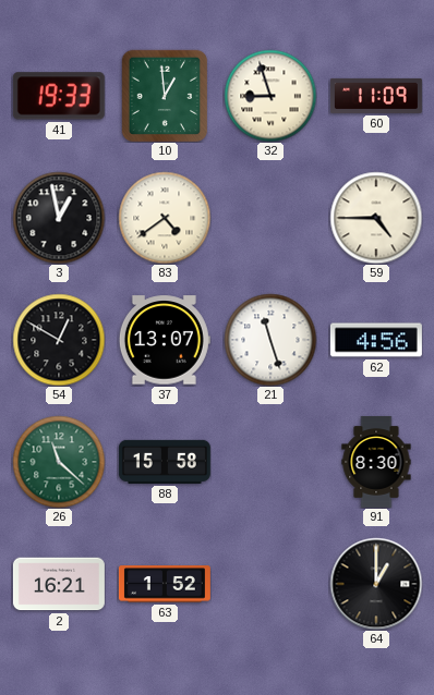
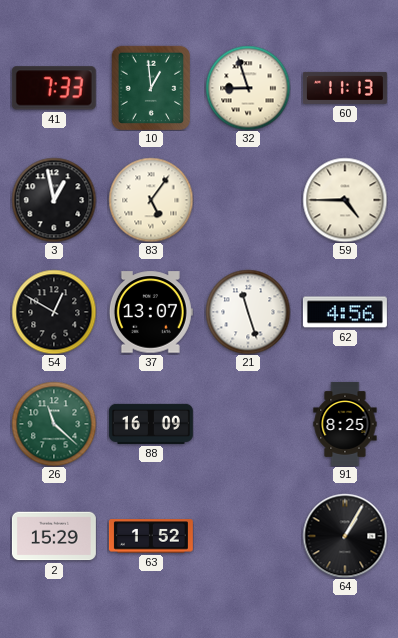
41: 19:33 -> 7:33
60: 11:09 -> 11:13
83: 4:39 -> 5:06
88: 15:58 -> 16:09
91: 8:30 -> 8:25
2: 16:21 -> 15:29
64: 1:00 -> 1:05
